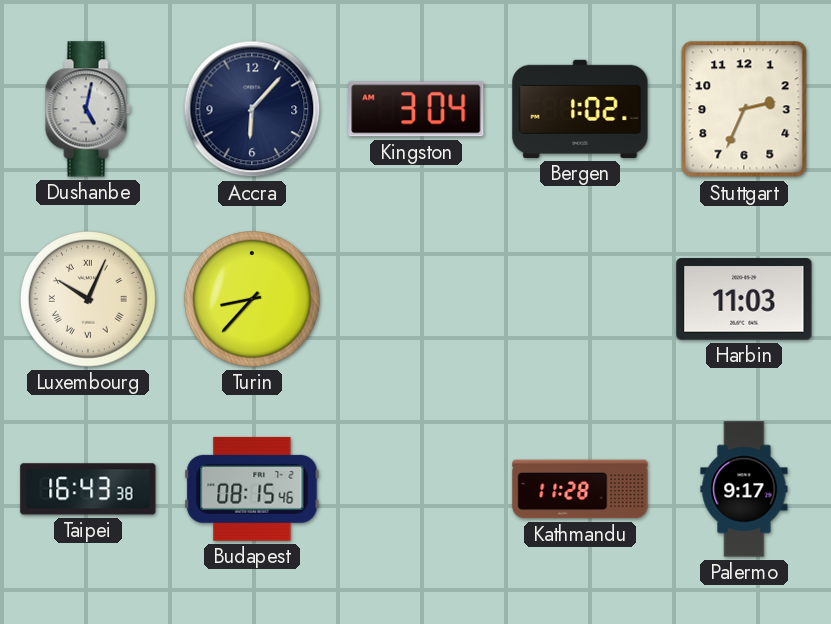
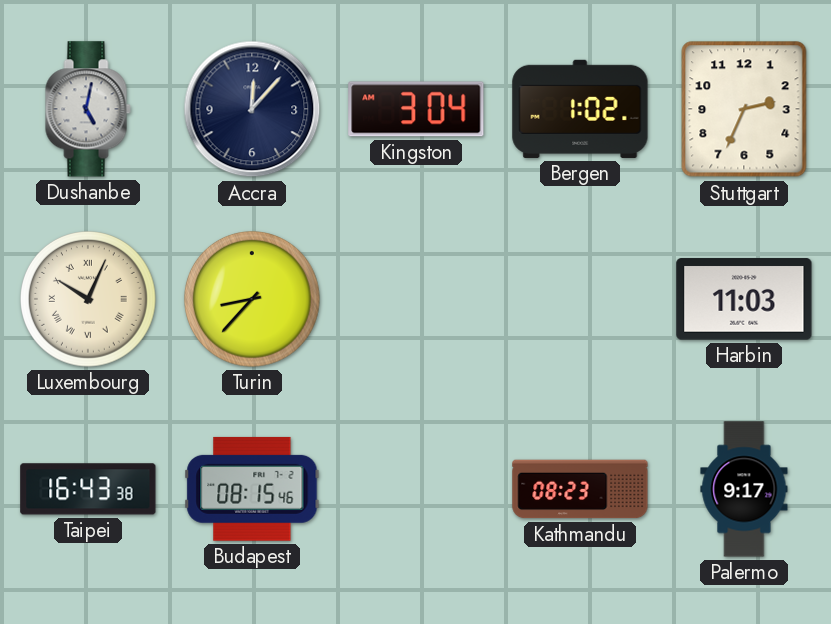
Accra: 6:07 -> 12:07
Kathmandu: 11:28 -> 08:23
